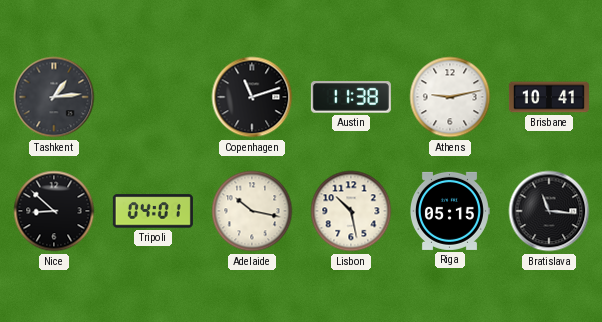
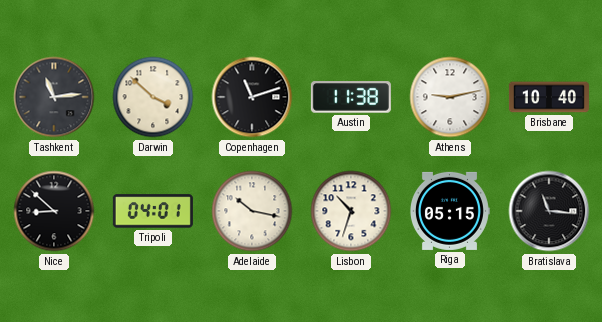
Tashkent: 1:14 -> 11:14
Darwin: none -> 3:52
Brisbane: 10:41 -> 10:40
Lisbon: 10:28 -> 10:33
